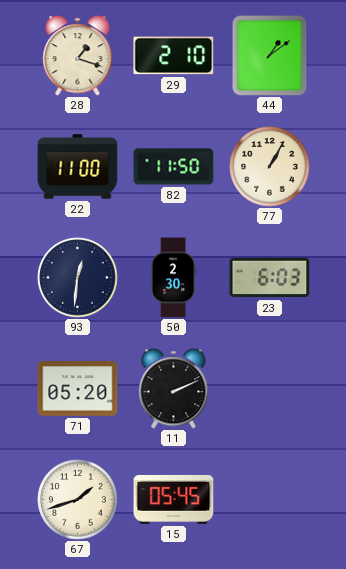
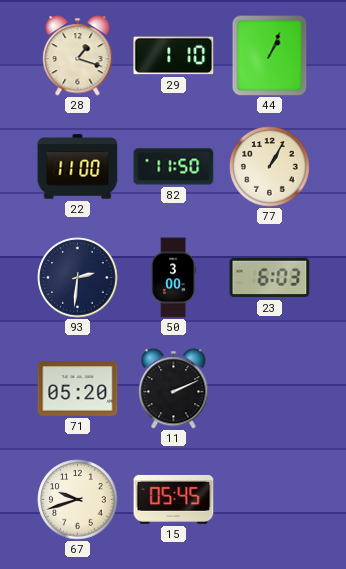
29: 2:10 -> 1:10
44: 1:09 -> 1:04
93: 12:31 -> 2:31
50: 2:30 -> 3:00
67: 1:42 -> 9:42
